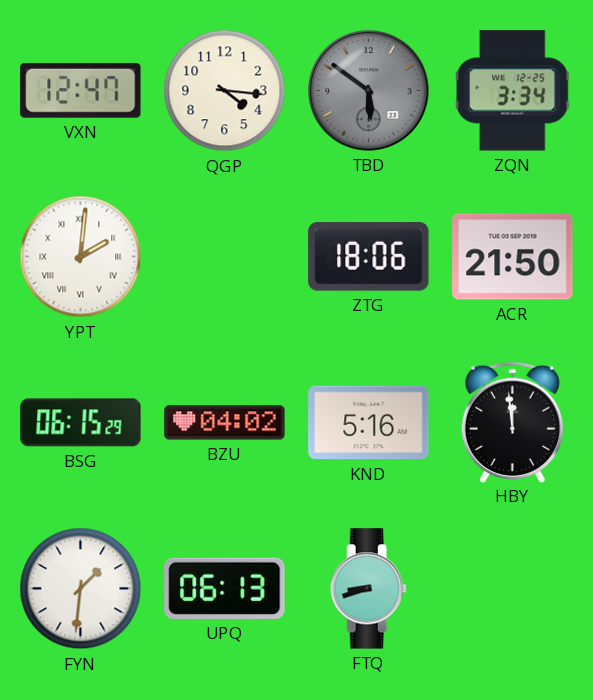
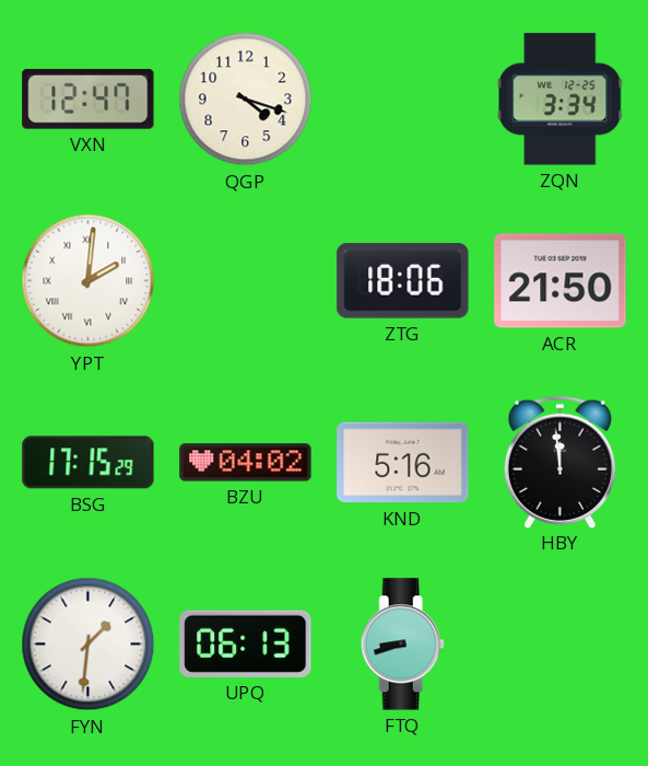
QGP: 4:16 -> 4:18
TBD: 5:51 -> none
BSG: 06:15 -> 17:15
